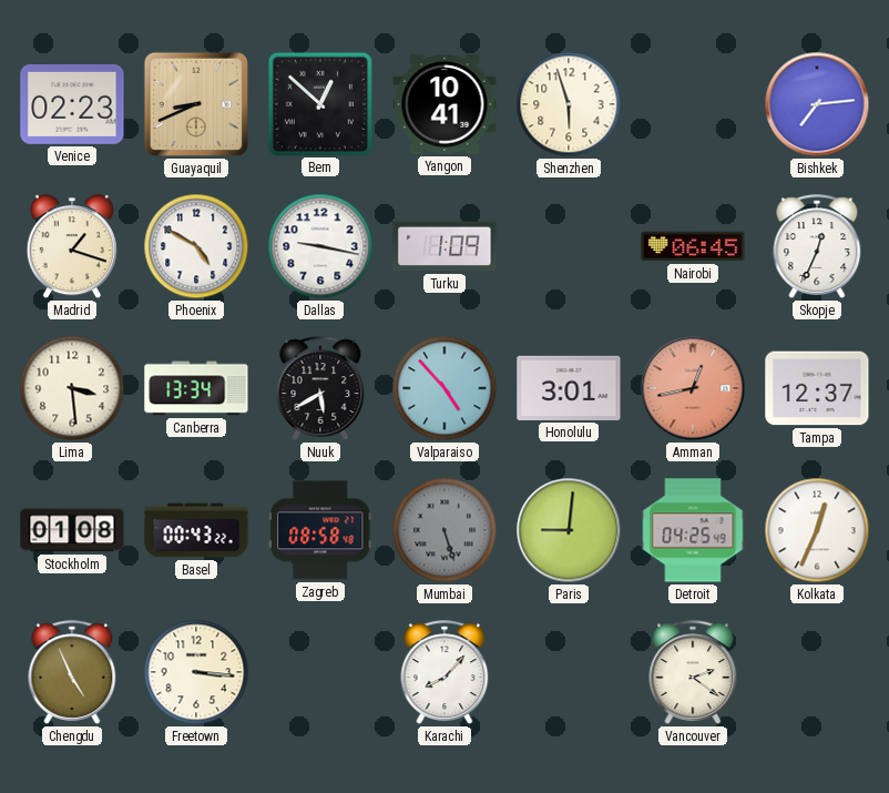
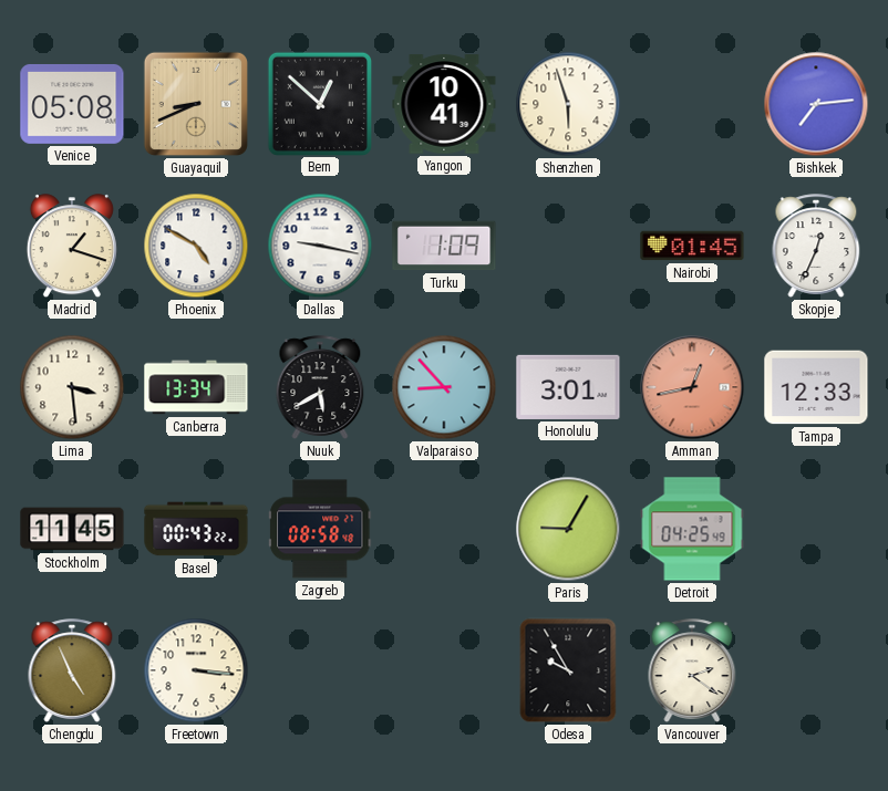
Venice: 02:23 -> 05:08
Nairobi: 06:45 -> 01:45
Valparaiso: 4:53 -> 8:53
Tampa: 12:37 -> 12:33
Stockholm: 01:08 -> 11:45
Mumbai: 5:27 -> none
Paris: 9:01 -> 9:05
Kolkata: 12:34 -> none
Karachi: 8:07 -> none
Odesa: none -> 9:55
